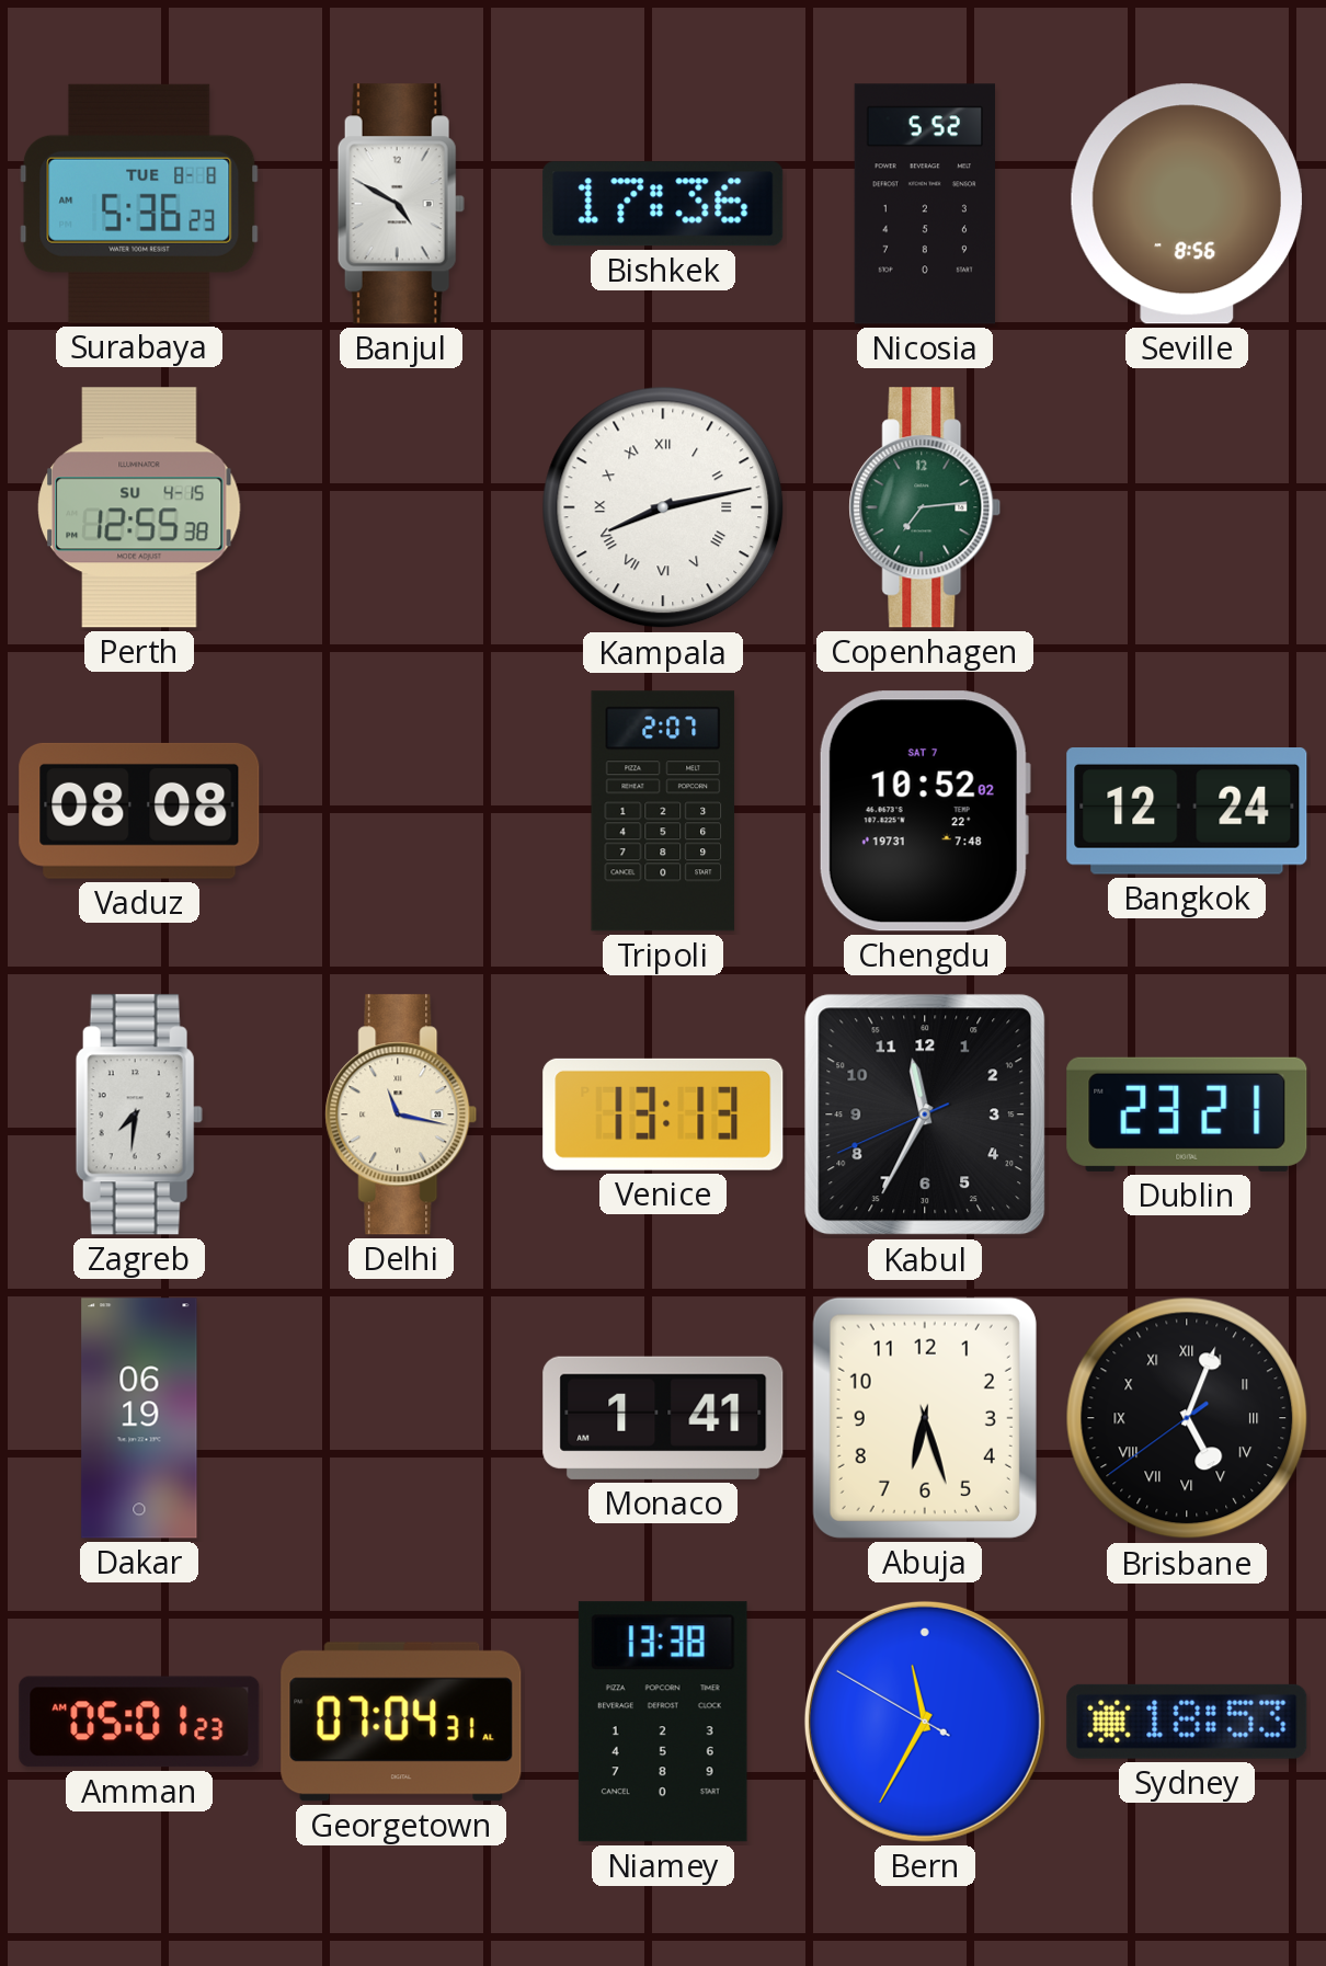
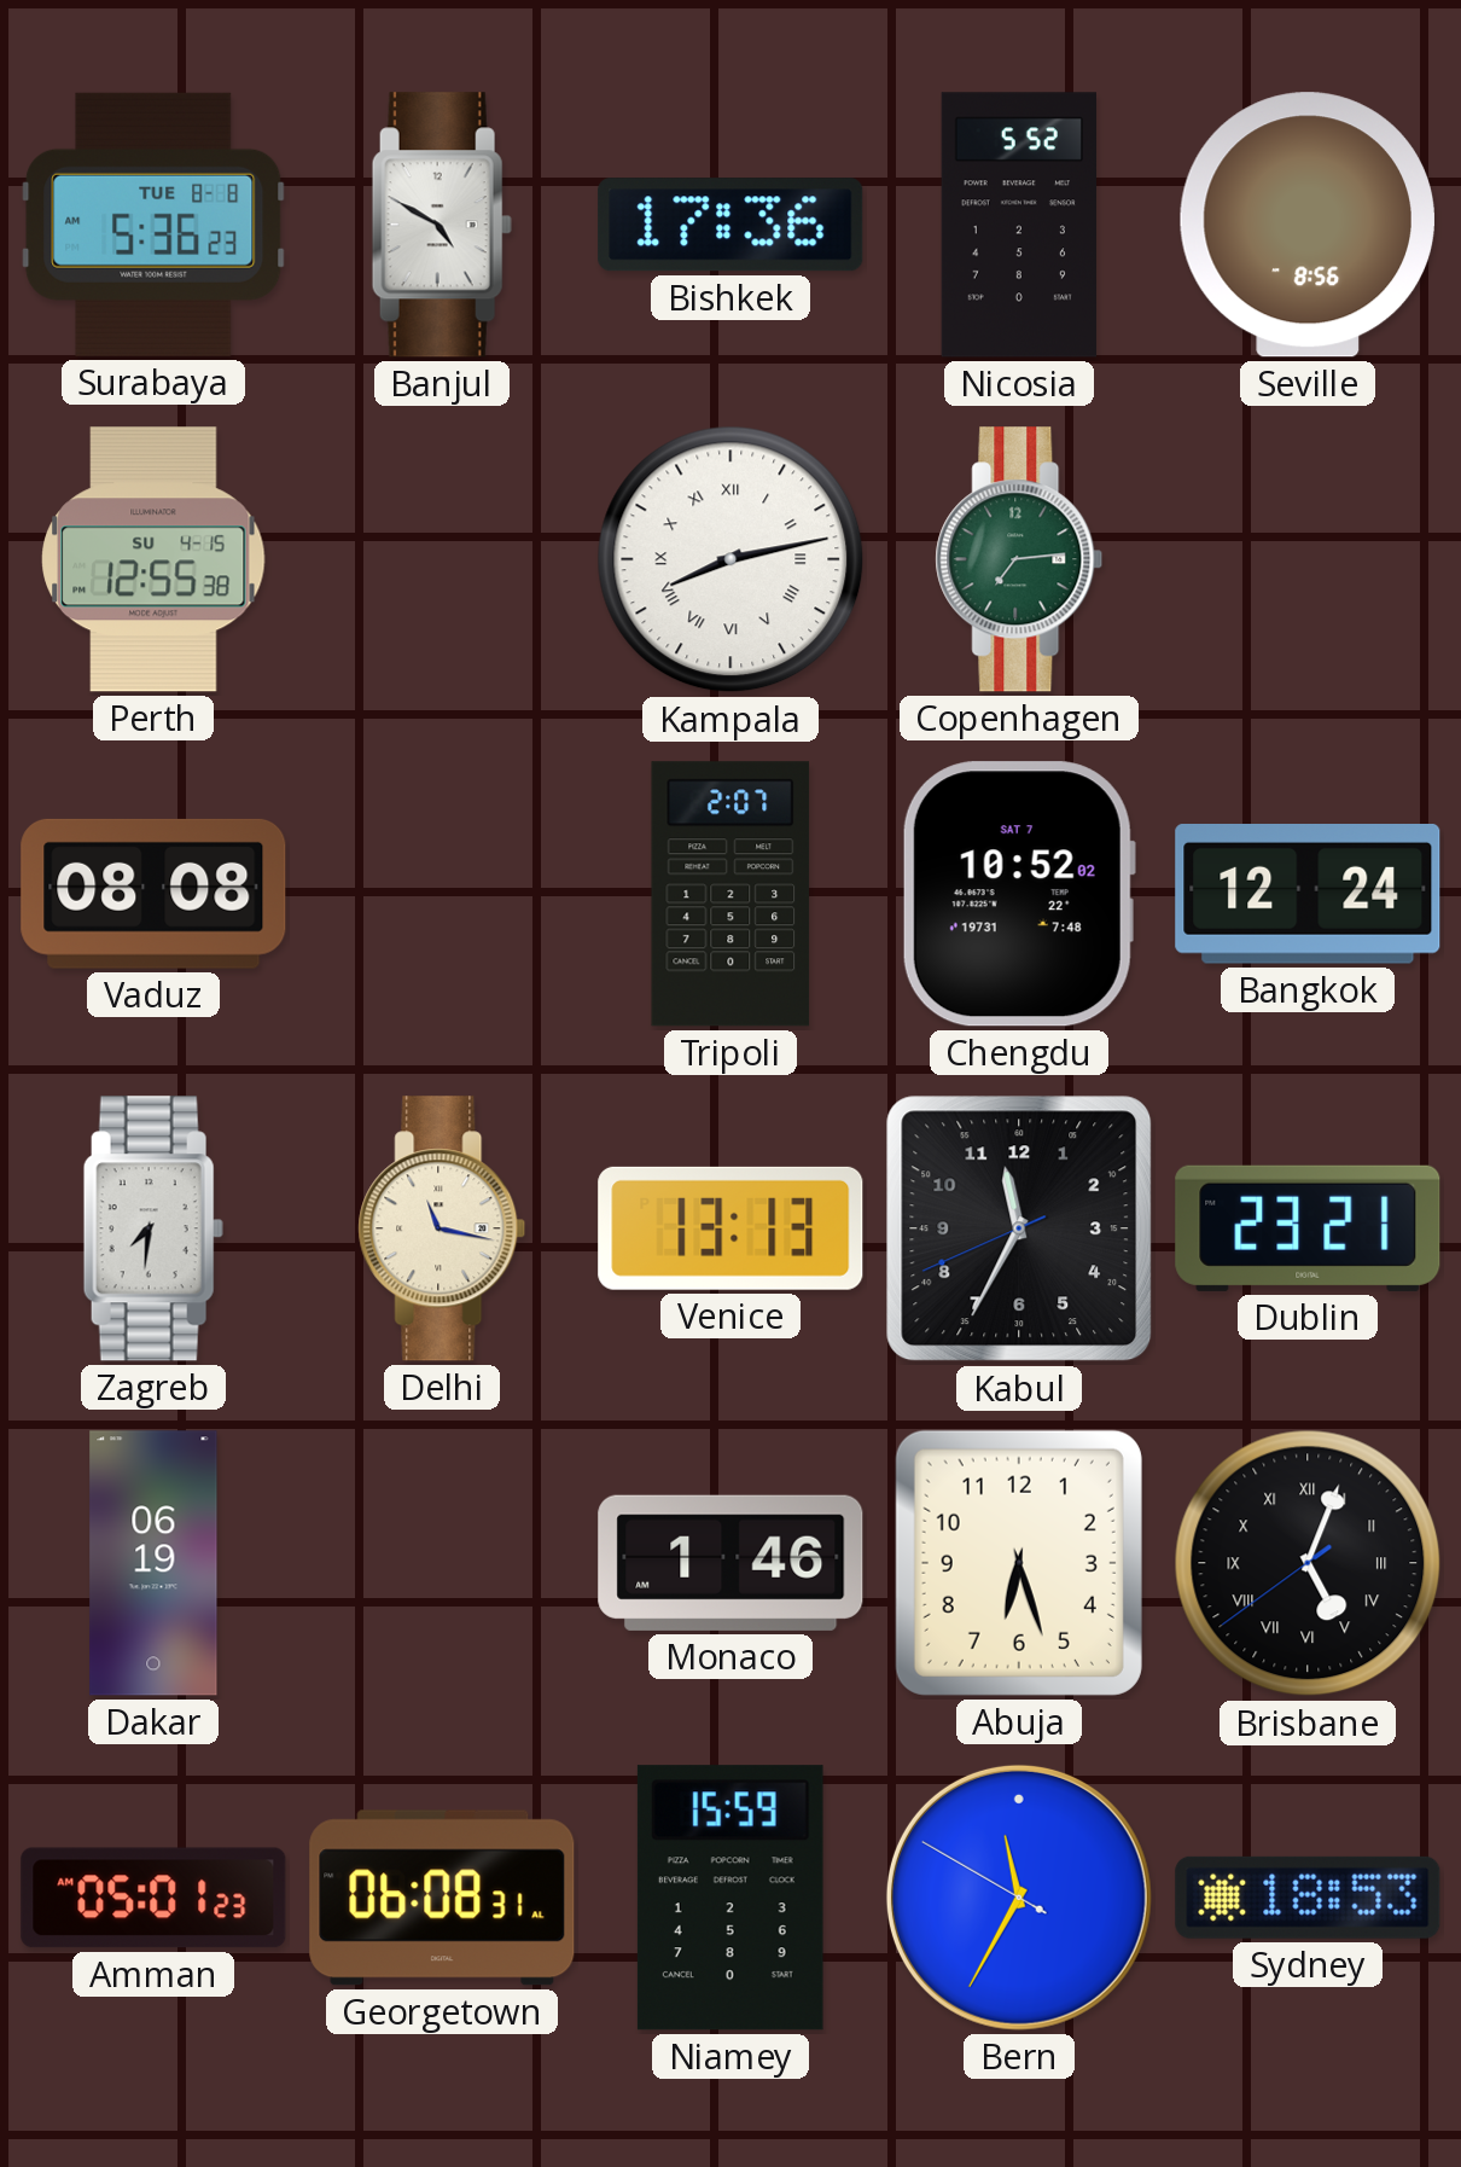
Monaco: 1:41 -> 1:46
Georgetown: 07:04 -> 06:08
Niamey: 13:38 -> 15:59
